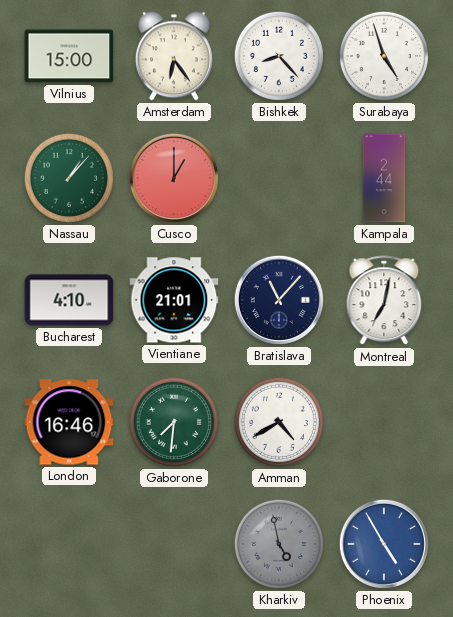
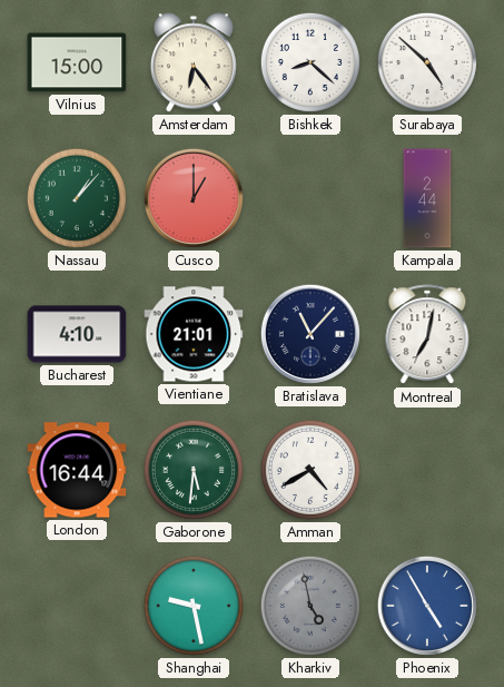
Bishkek: 8:23 -> 8:22
Surabaya: 4:57 -> 4:52
London: 16:46 -> 16:44
Gaborone: 7:31 -> 5:31
Shanghai: none -> 9:28
